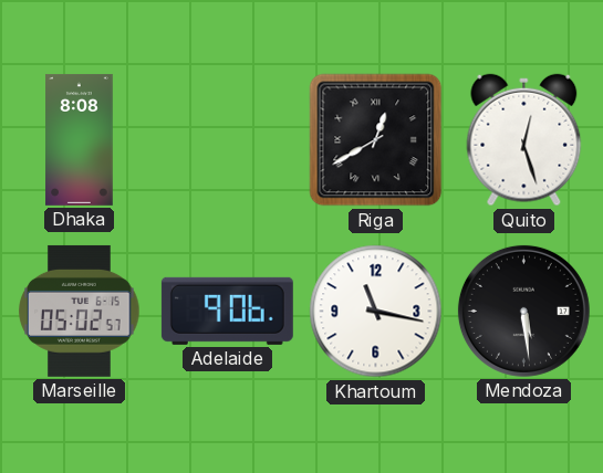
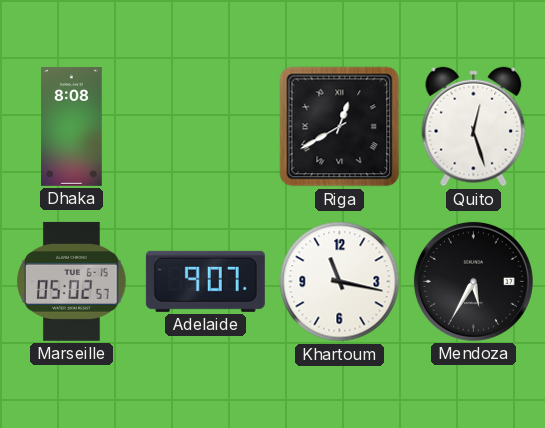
Adelaide: 9:06 -> 9:07
Mendoza: 5:29 -> 5:35
